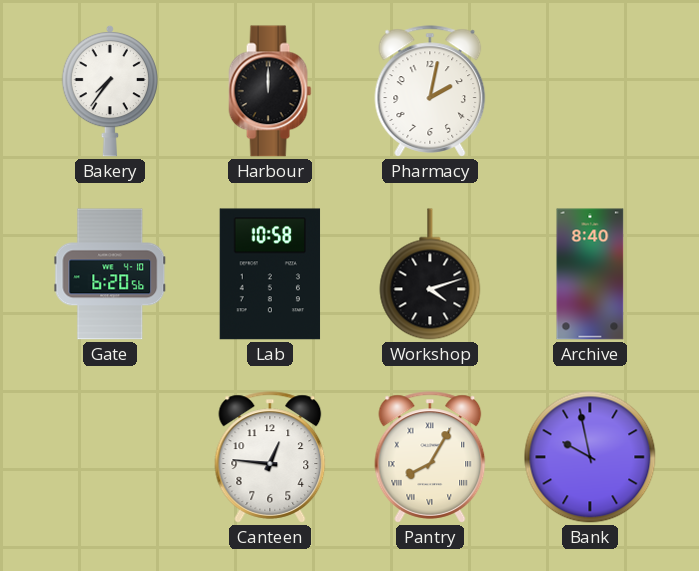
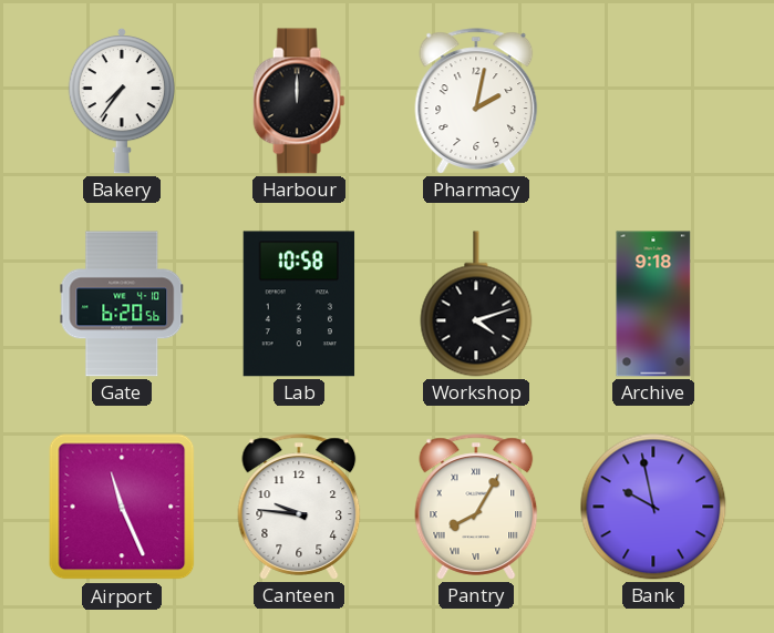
Archive: 8:40 -> 9:18
Airport: none -> 11:26
Canteen: 12:46 -> 9:46
